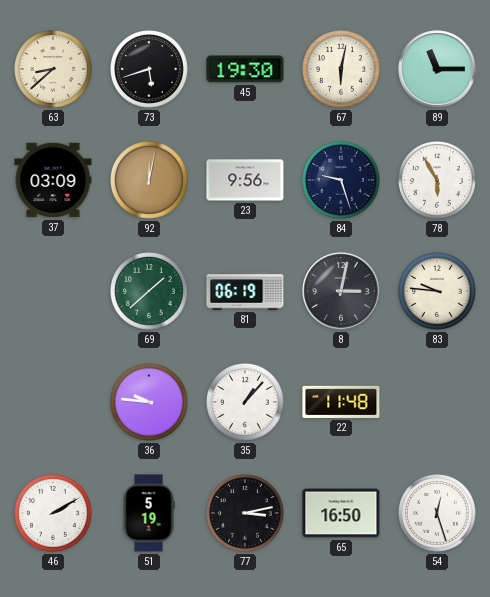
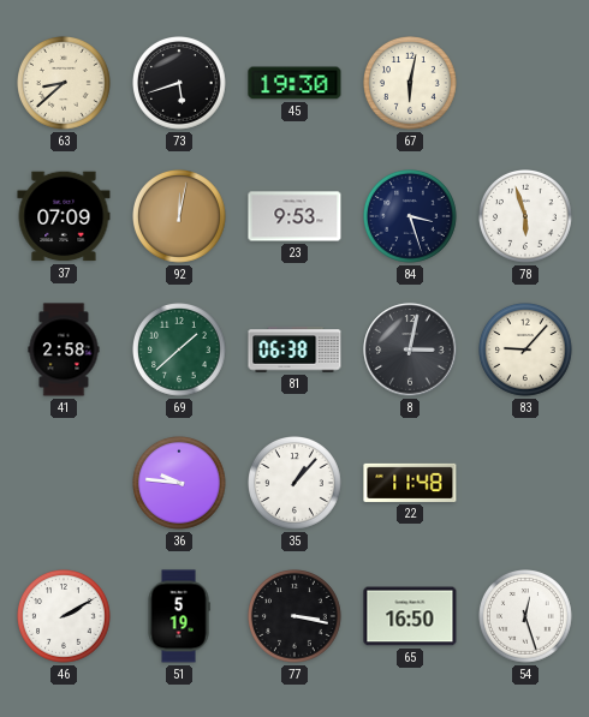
89: 11:15 -> none
37: 03:09 -> 07:09
23: 9:56 -> 9:53
84: 9:27 -> 3:27
78: 5:55 -> 5:57
41: none -> 2:58
81: 06:19 -> 06:38
83: 9:46 -> 9:07
77: 3:13 -> 3:17
